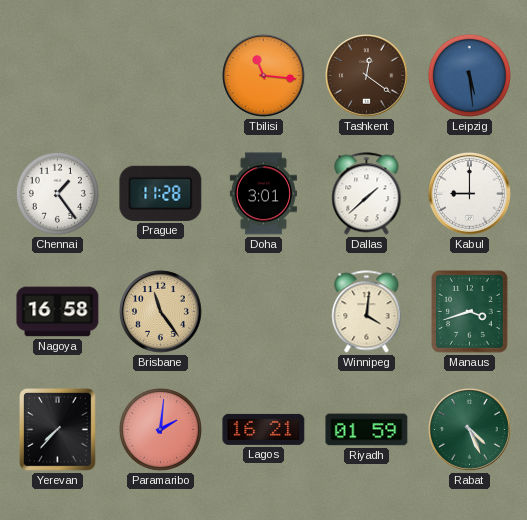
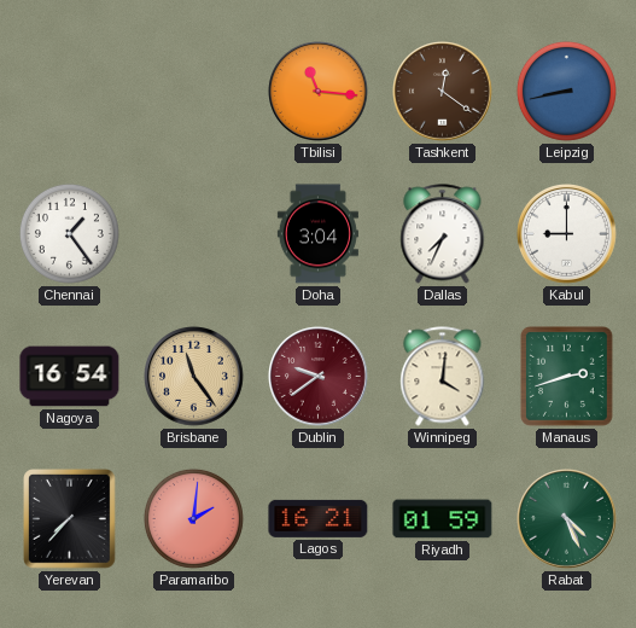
Leipzig: 5:29 -> 8:43
Prague: 11:28 -> none
Doha: 3:01 -> 3:04
Dallas: 1:38 -> 7:34
Nagoya: 16:58 -> 16:54
Dublin: none -> 9:39
Manaus: 3:42 -> 2:42
